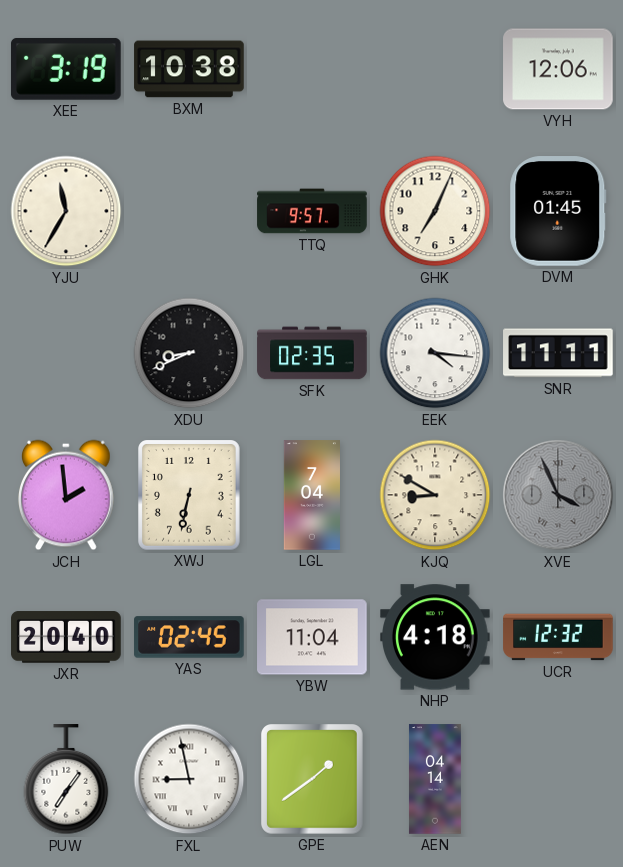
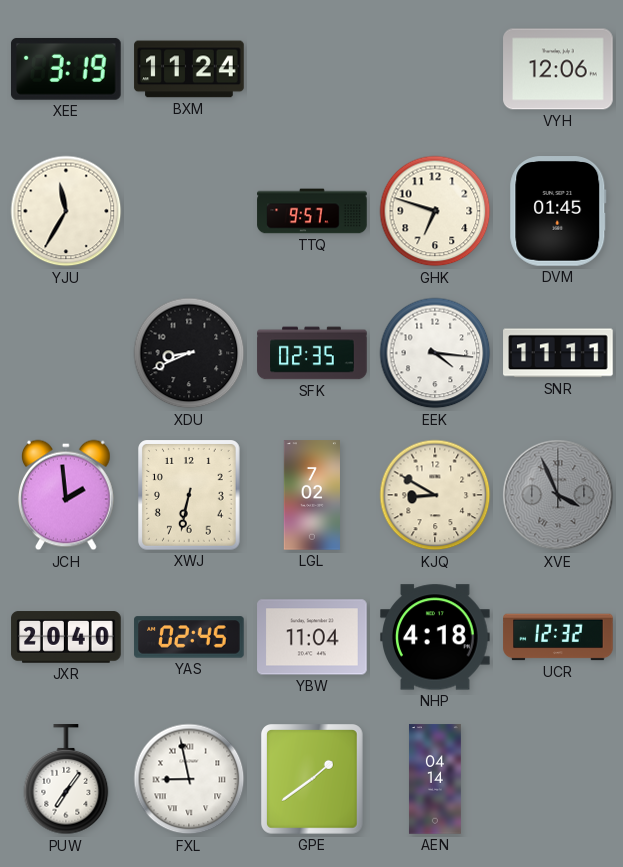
BXM: 10:38 -> 11:24
GHK: 7:04 -> 6:48
LGL: 7:04 -> 7:02
